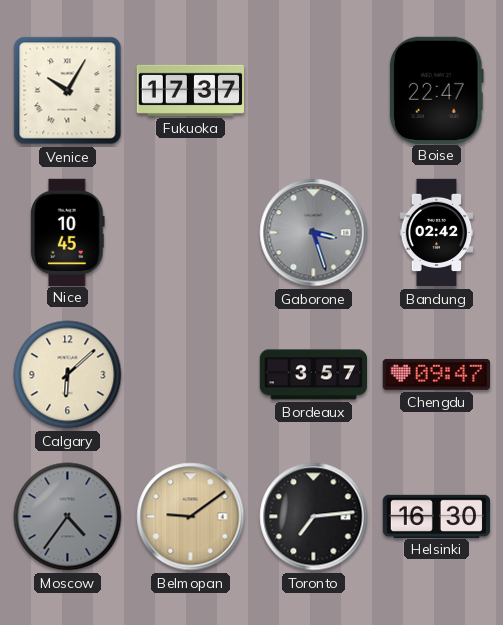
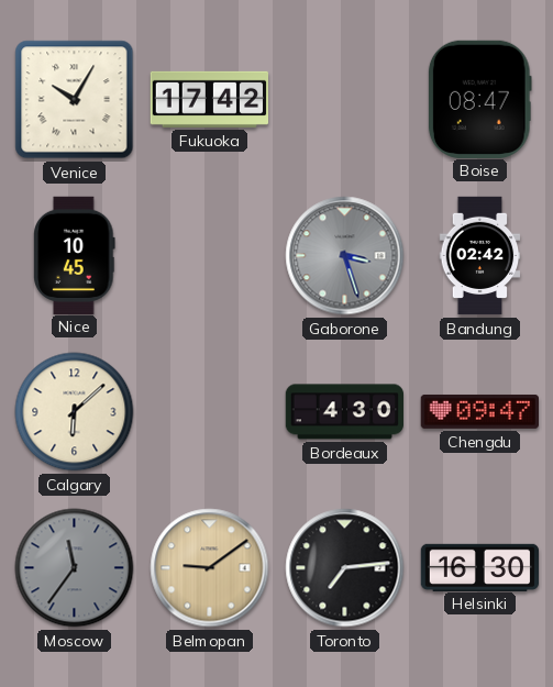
Fukuoka: 17:37 -> 17:42
Boise: 22:47 -> 08:47
Bordeaux: 3:57 -> 4:30
Moscow: 4:36 -> 11:36
